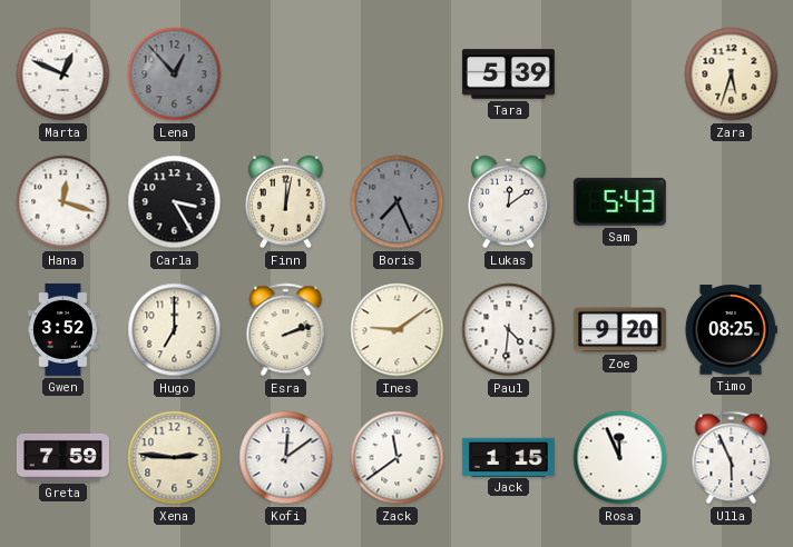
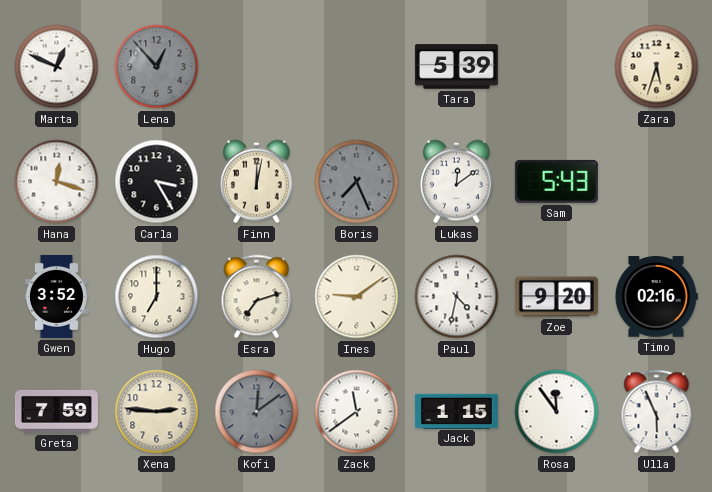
Esra: 2:12 -> 7:12
Paul: 4:31 -> 4:32
Timo: 08:25 -> 02:16
Kofi dial: white -> grey
Rosa: 11:56 -> 11:54
